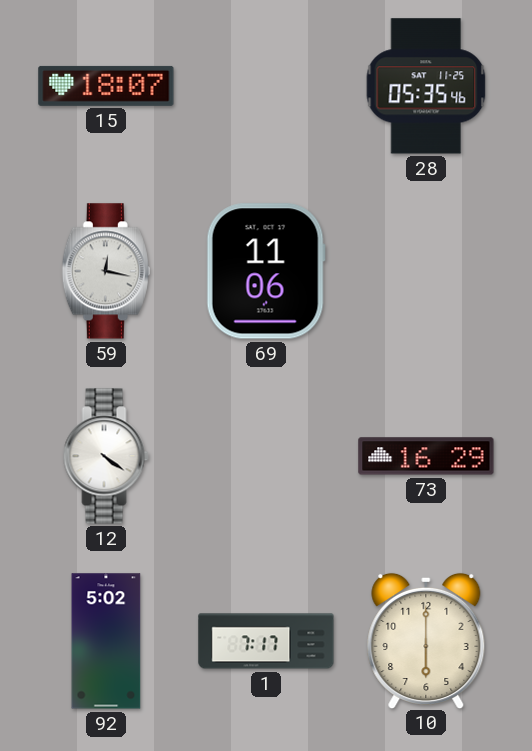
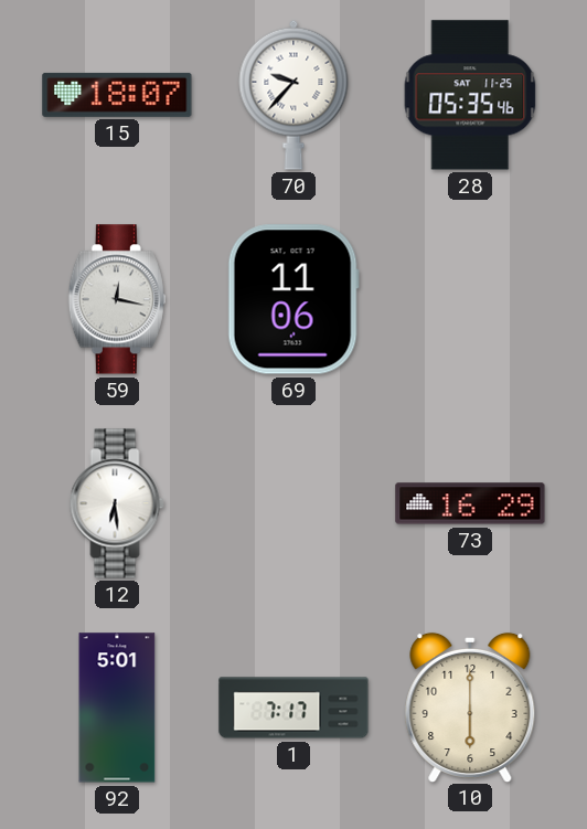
70: none -> 9:37
12: 4:21 -> 6:29
92: 5:02 -> 5:01
